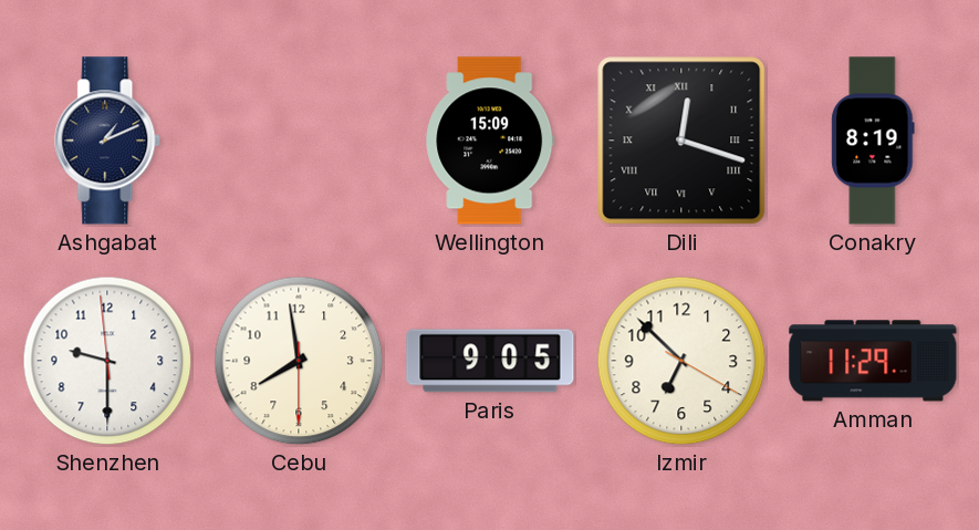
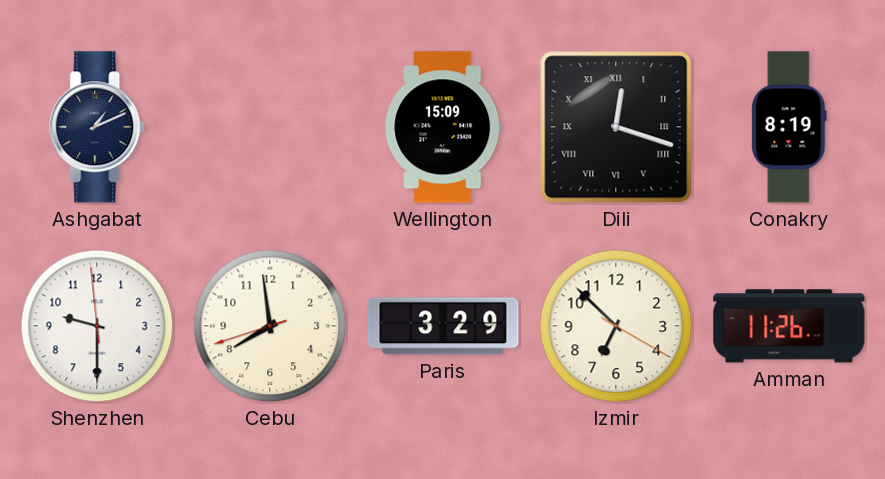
Cebu: 7:58:30 -> 7:58:42
Paris: 9:05 -> 3:29
Amman: 11:29 -> 11:26
